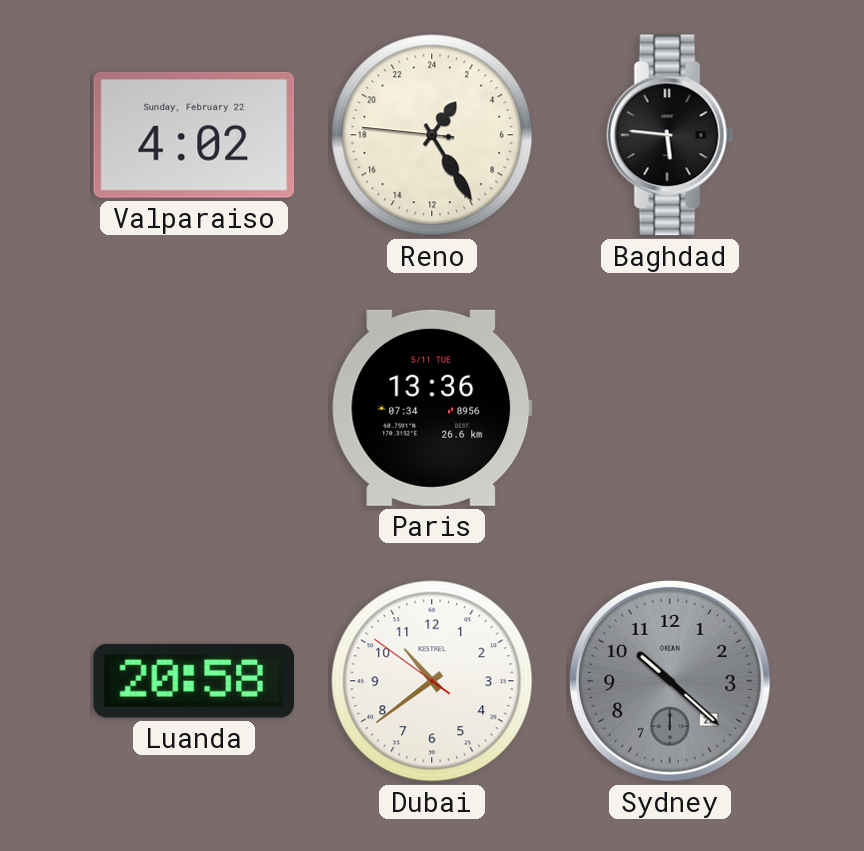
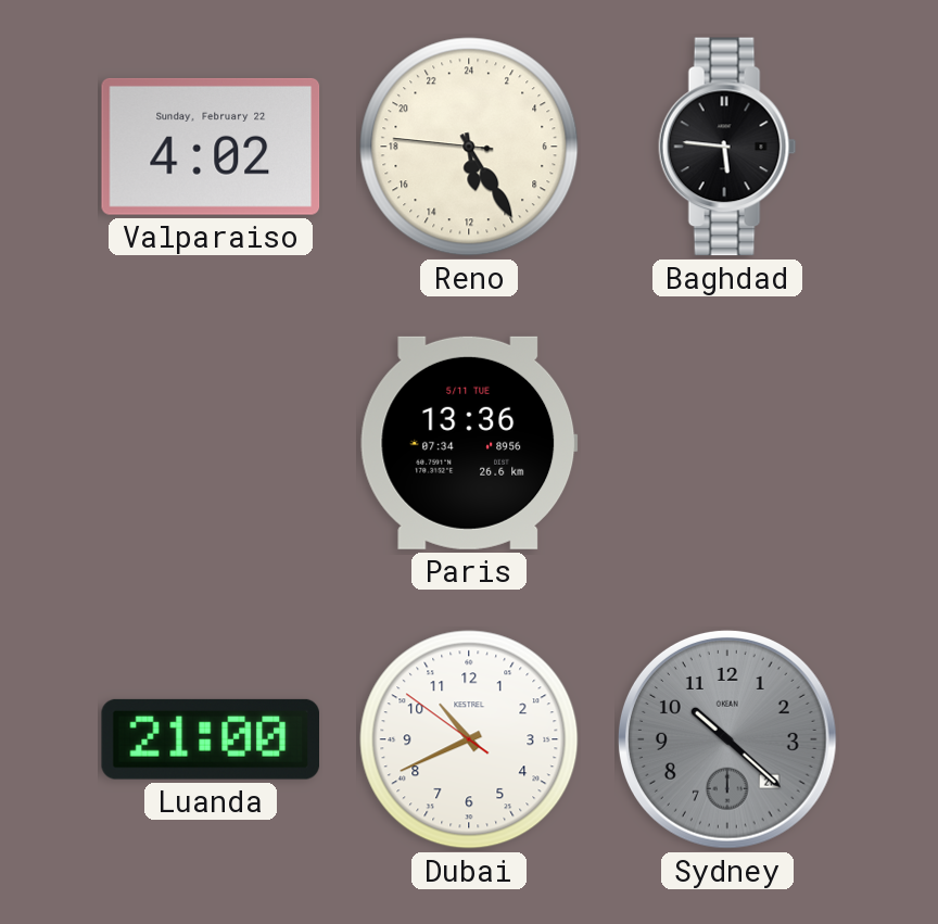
Reno: 2:24 -> 11:24
Luanda: 20:58 -> 21:00
Dubai: 10:38 -> 10:40
